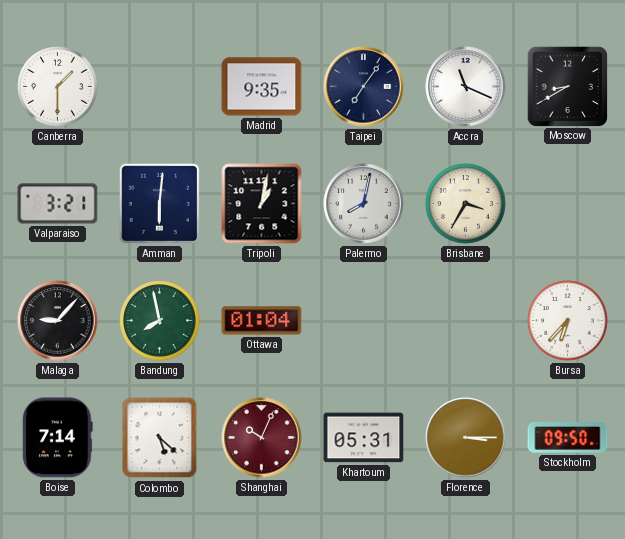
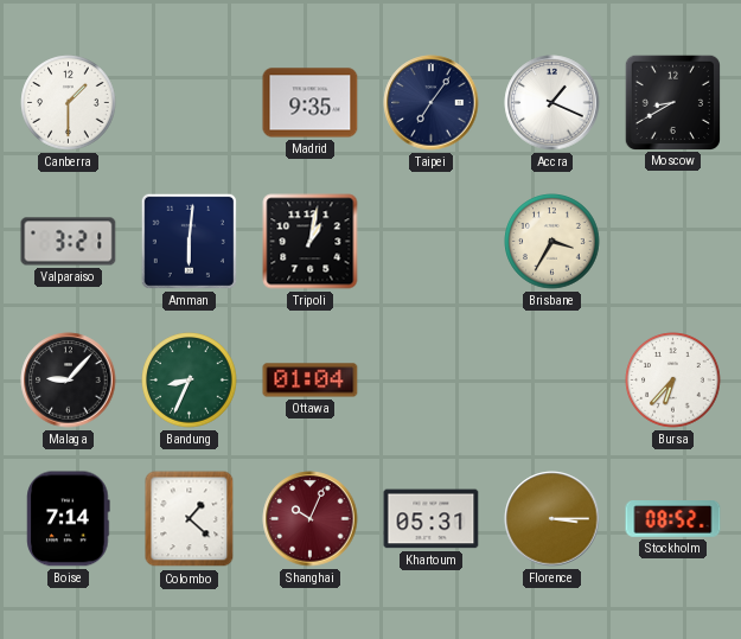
Accra: 11:19 -> 1:19
Palermo: 8:02 -> none
Bandung: 7:58 -> 8:34
Colombo: 5:22 -> 1:22
Stockholm: 09:50 -> 08:52
